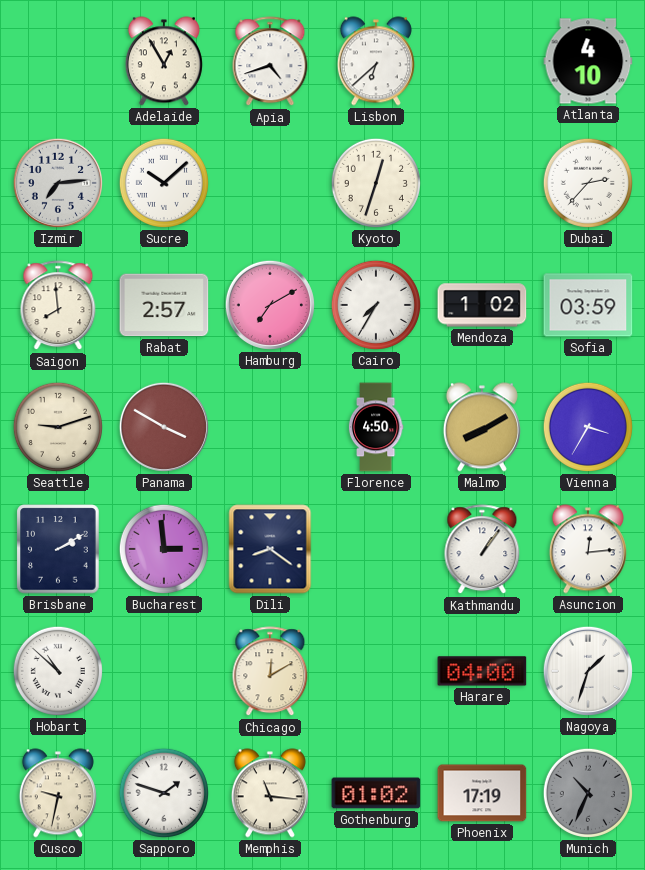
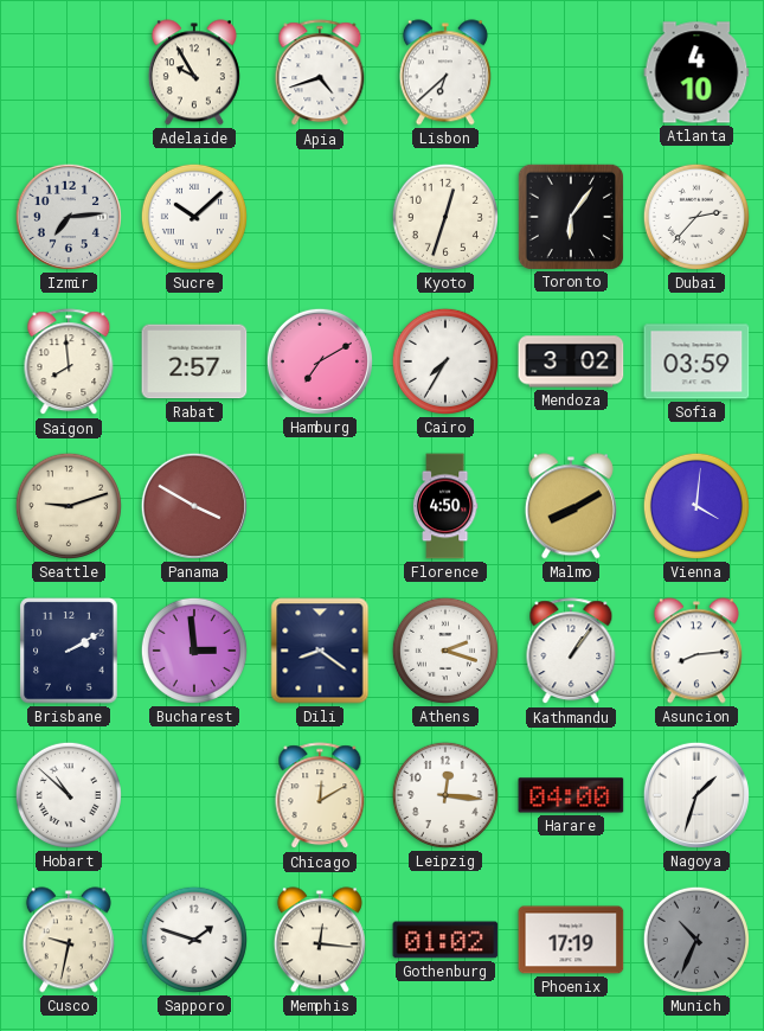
Adelaide: 12:55 -> 9:55
Toronto: none -> 6:06
Mendoza: 1:02 -> 3:02
Vienna: 3:35 -> 4:01
Athens: none -> 2:18
Asuncion: 12:14 -> 8:14
Leipzig: none -> 12:16
Memphis: 11:16 -> 12:16
